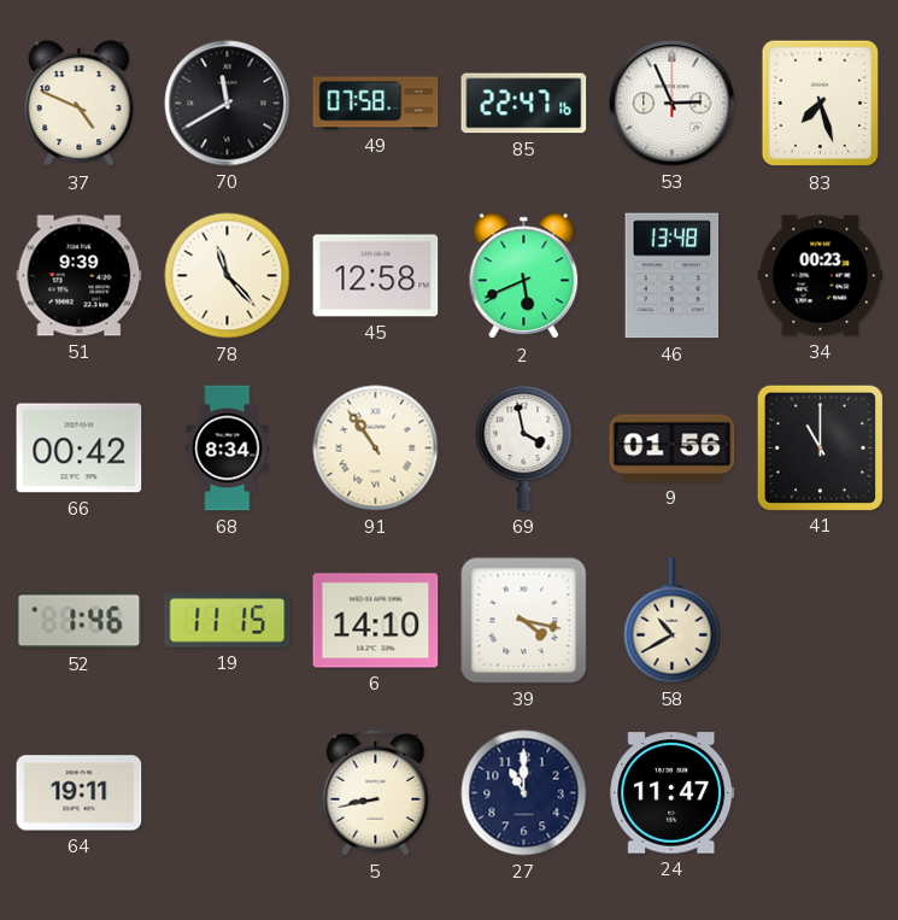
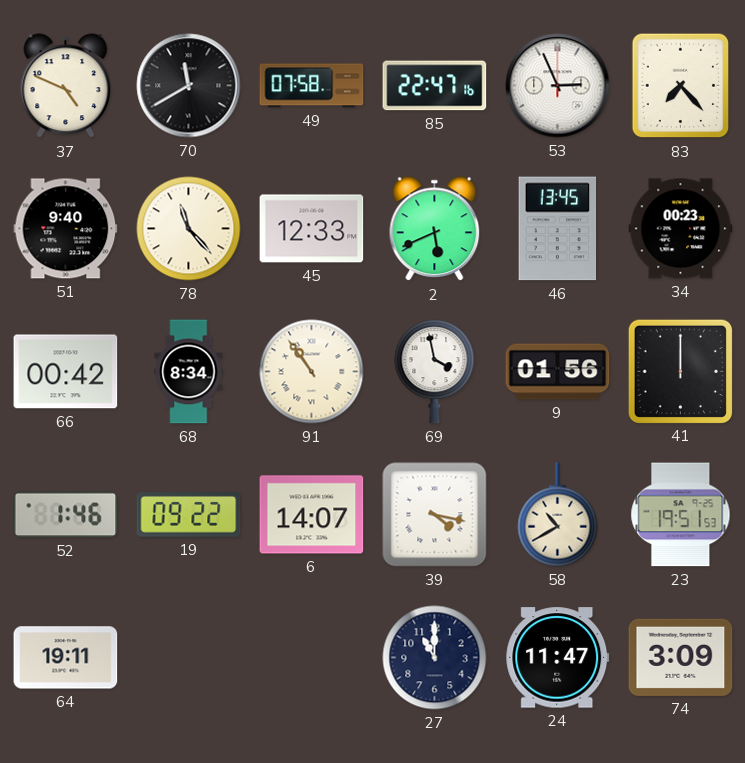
83: 7:27 -> 7:23
51: 9:39 -> 9:40
45: 12:58 -> 12:33
46: 13:48 -> 13:45
41: 11:00 -> 12:00
19: 11:15 -> 09:22
6: 14:10 -> 14:07
23: none -> 19:51
5: 8:43 -> none
74: none -> 3:09
